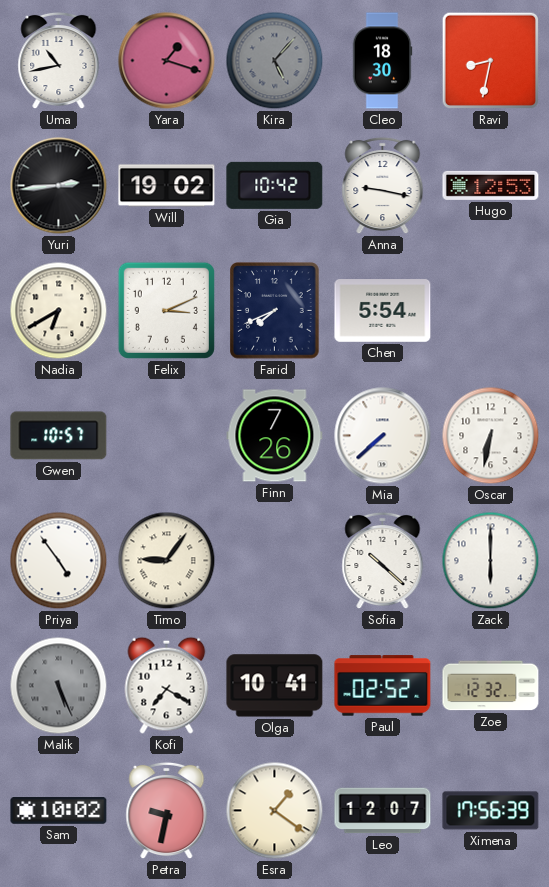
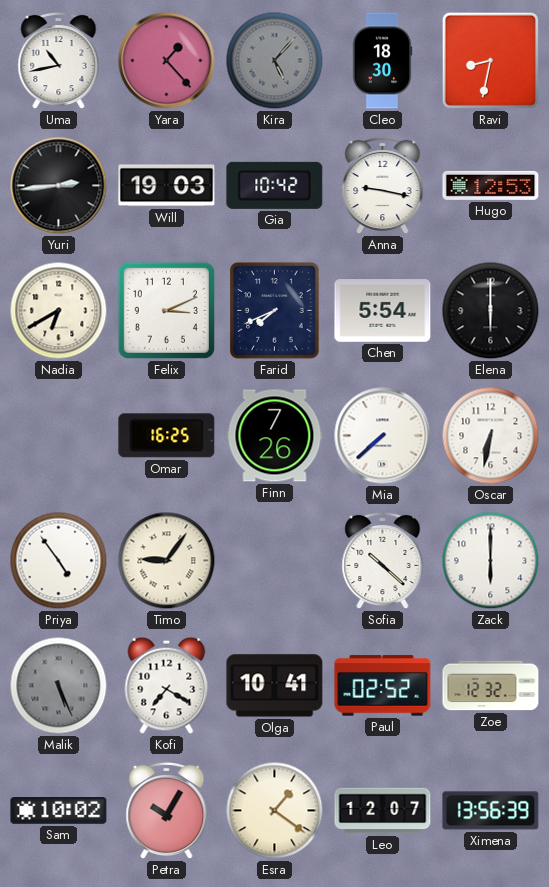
Yara: 1:18 -> 1:23
Will: 19:02 -> 19:03
Elena: none -> 6:00
Gwen: 10:57 -> none
Omar: none -> 16:25
Petra: 9:32 -> 10:05
Ximena: 17:56 -> 13:56
